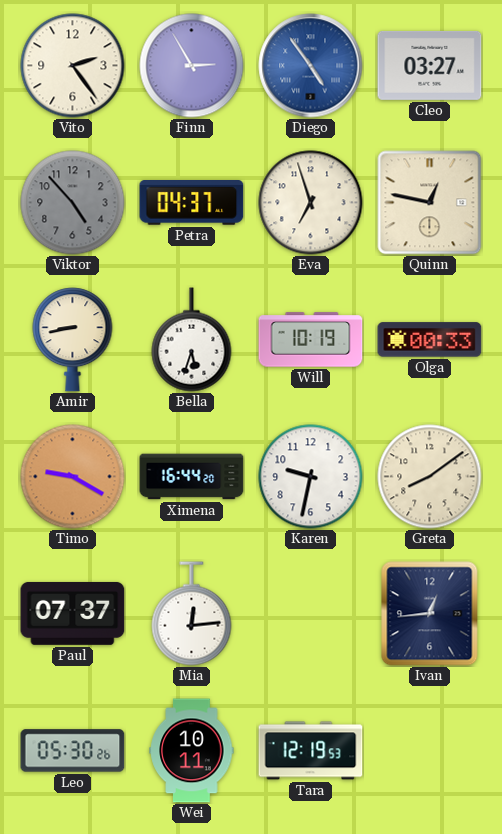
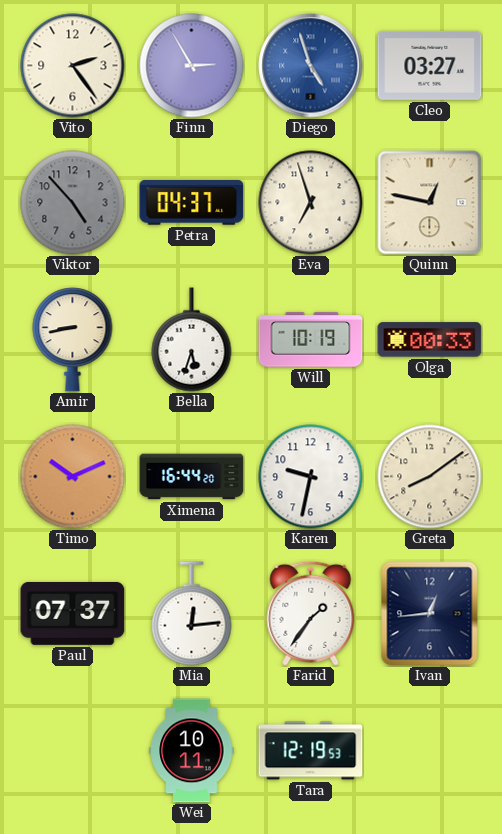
Diego: 4:54 -> 4:57
Timo: 9:20 -> 10:11
Farid: none -> 1:36
Leo: 05:30 -> none
